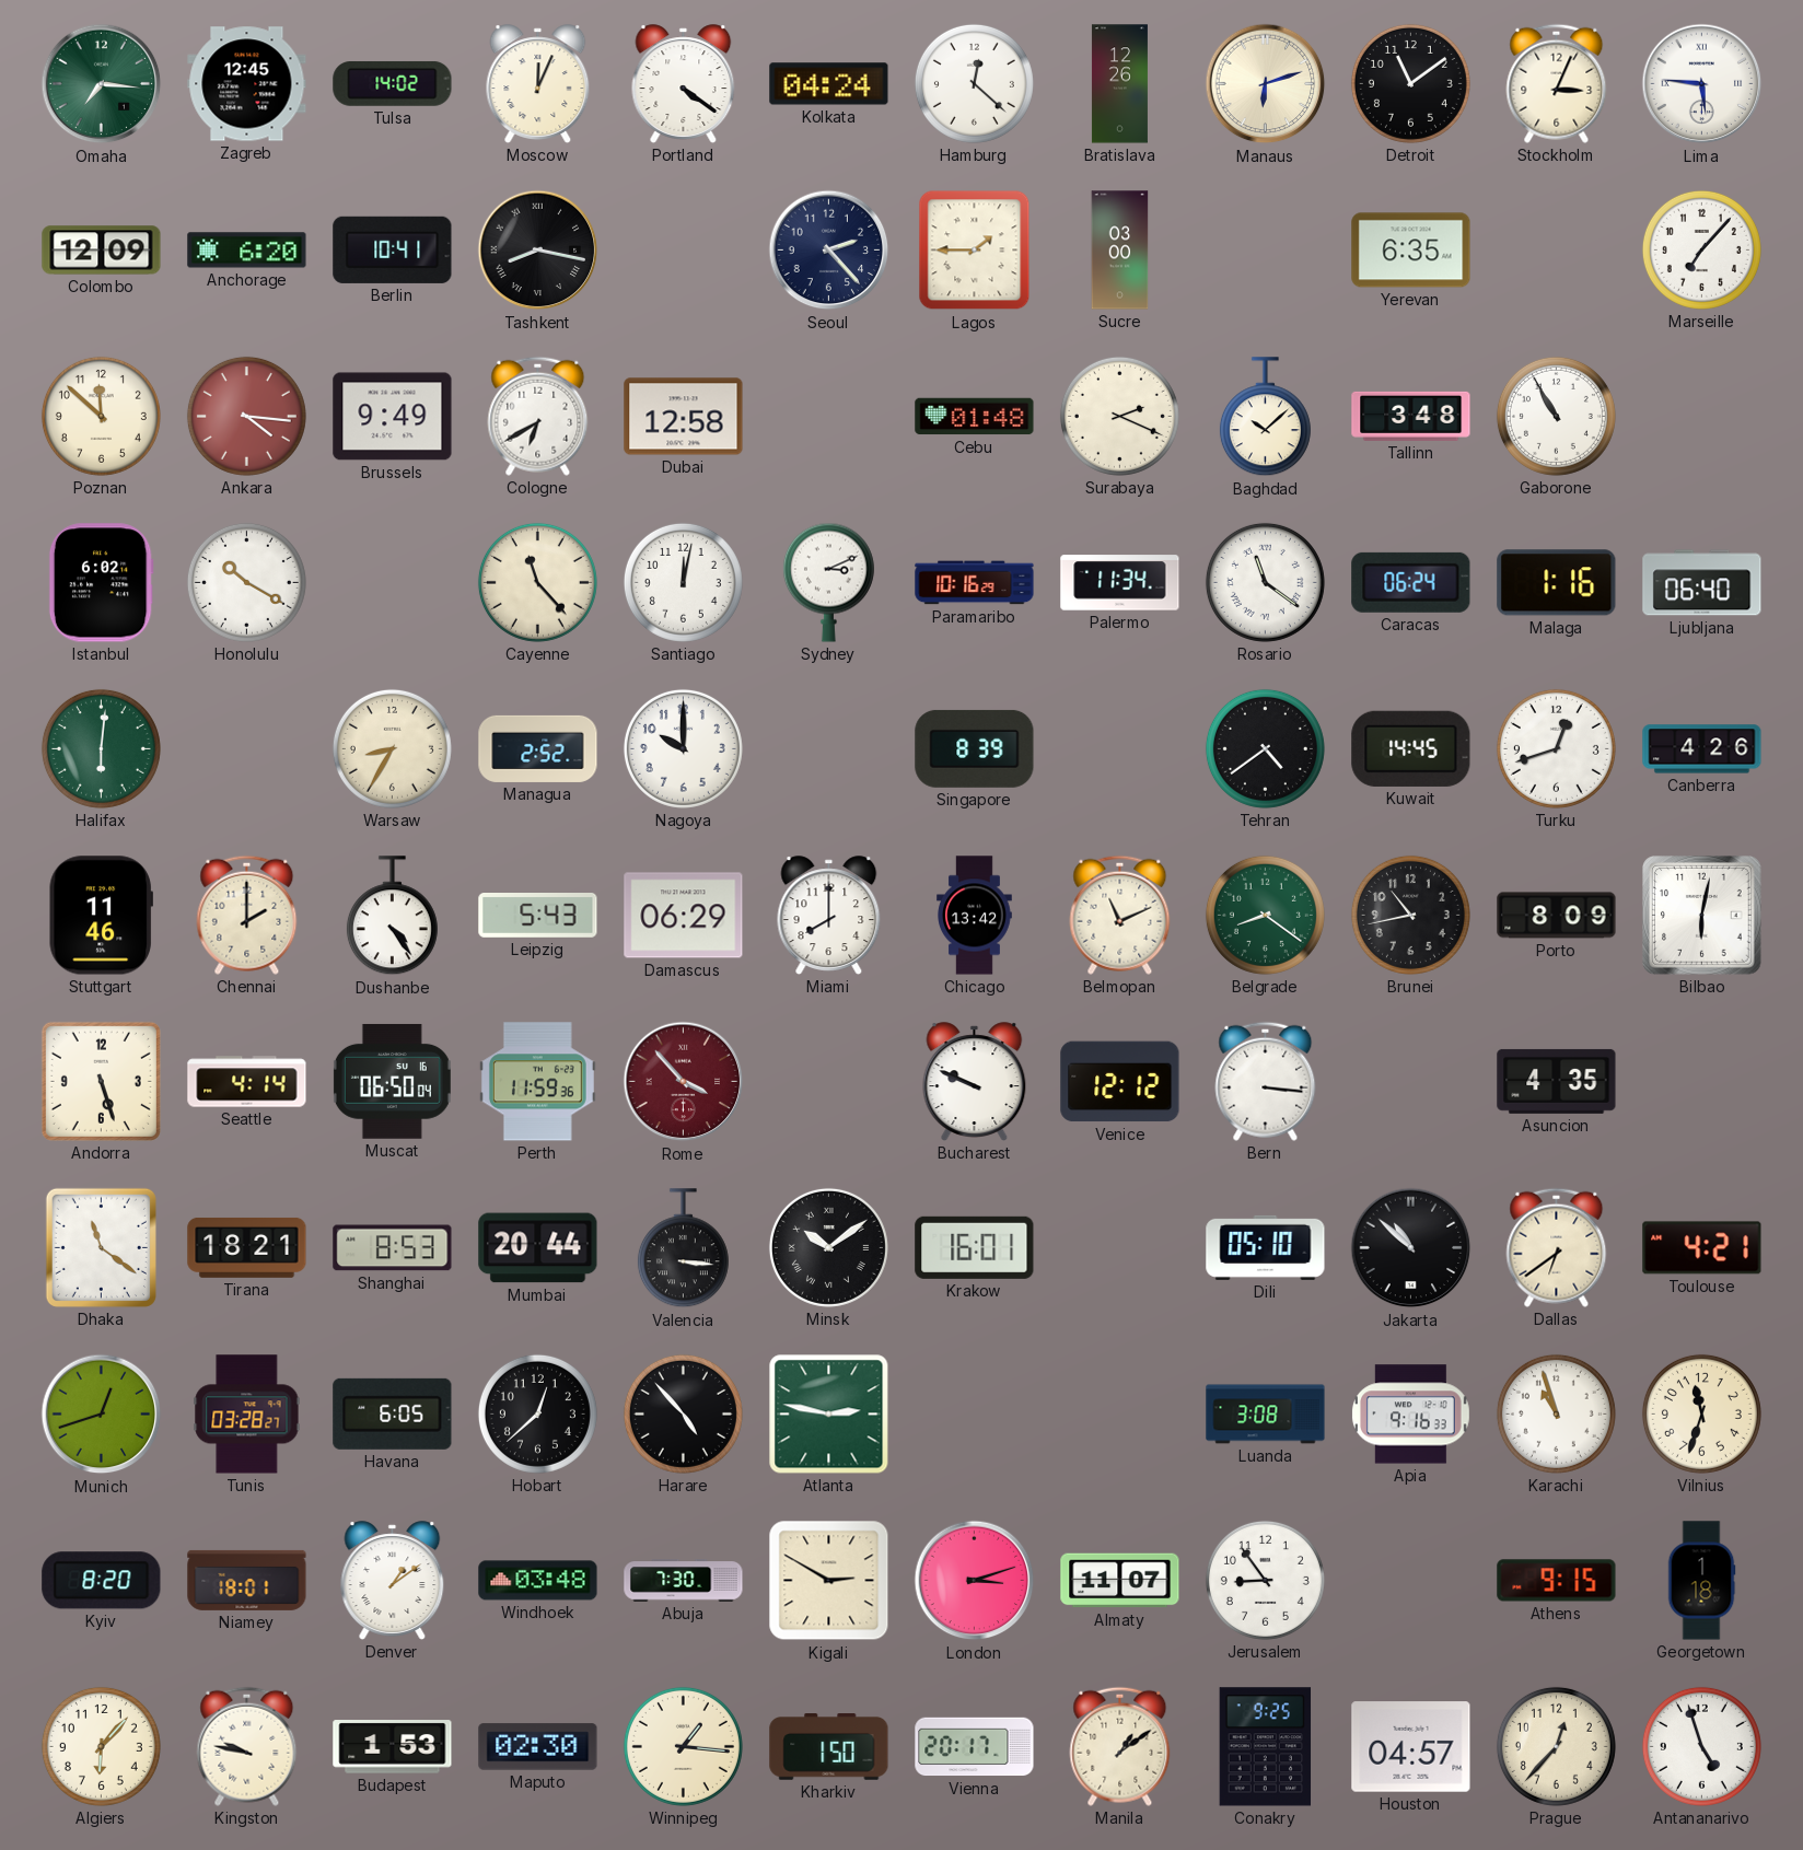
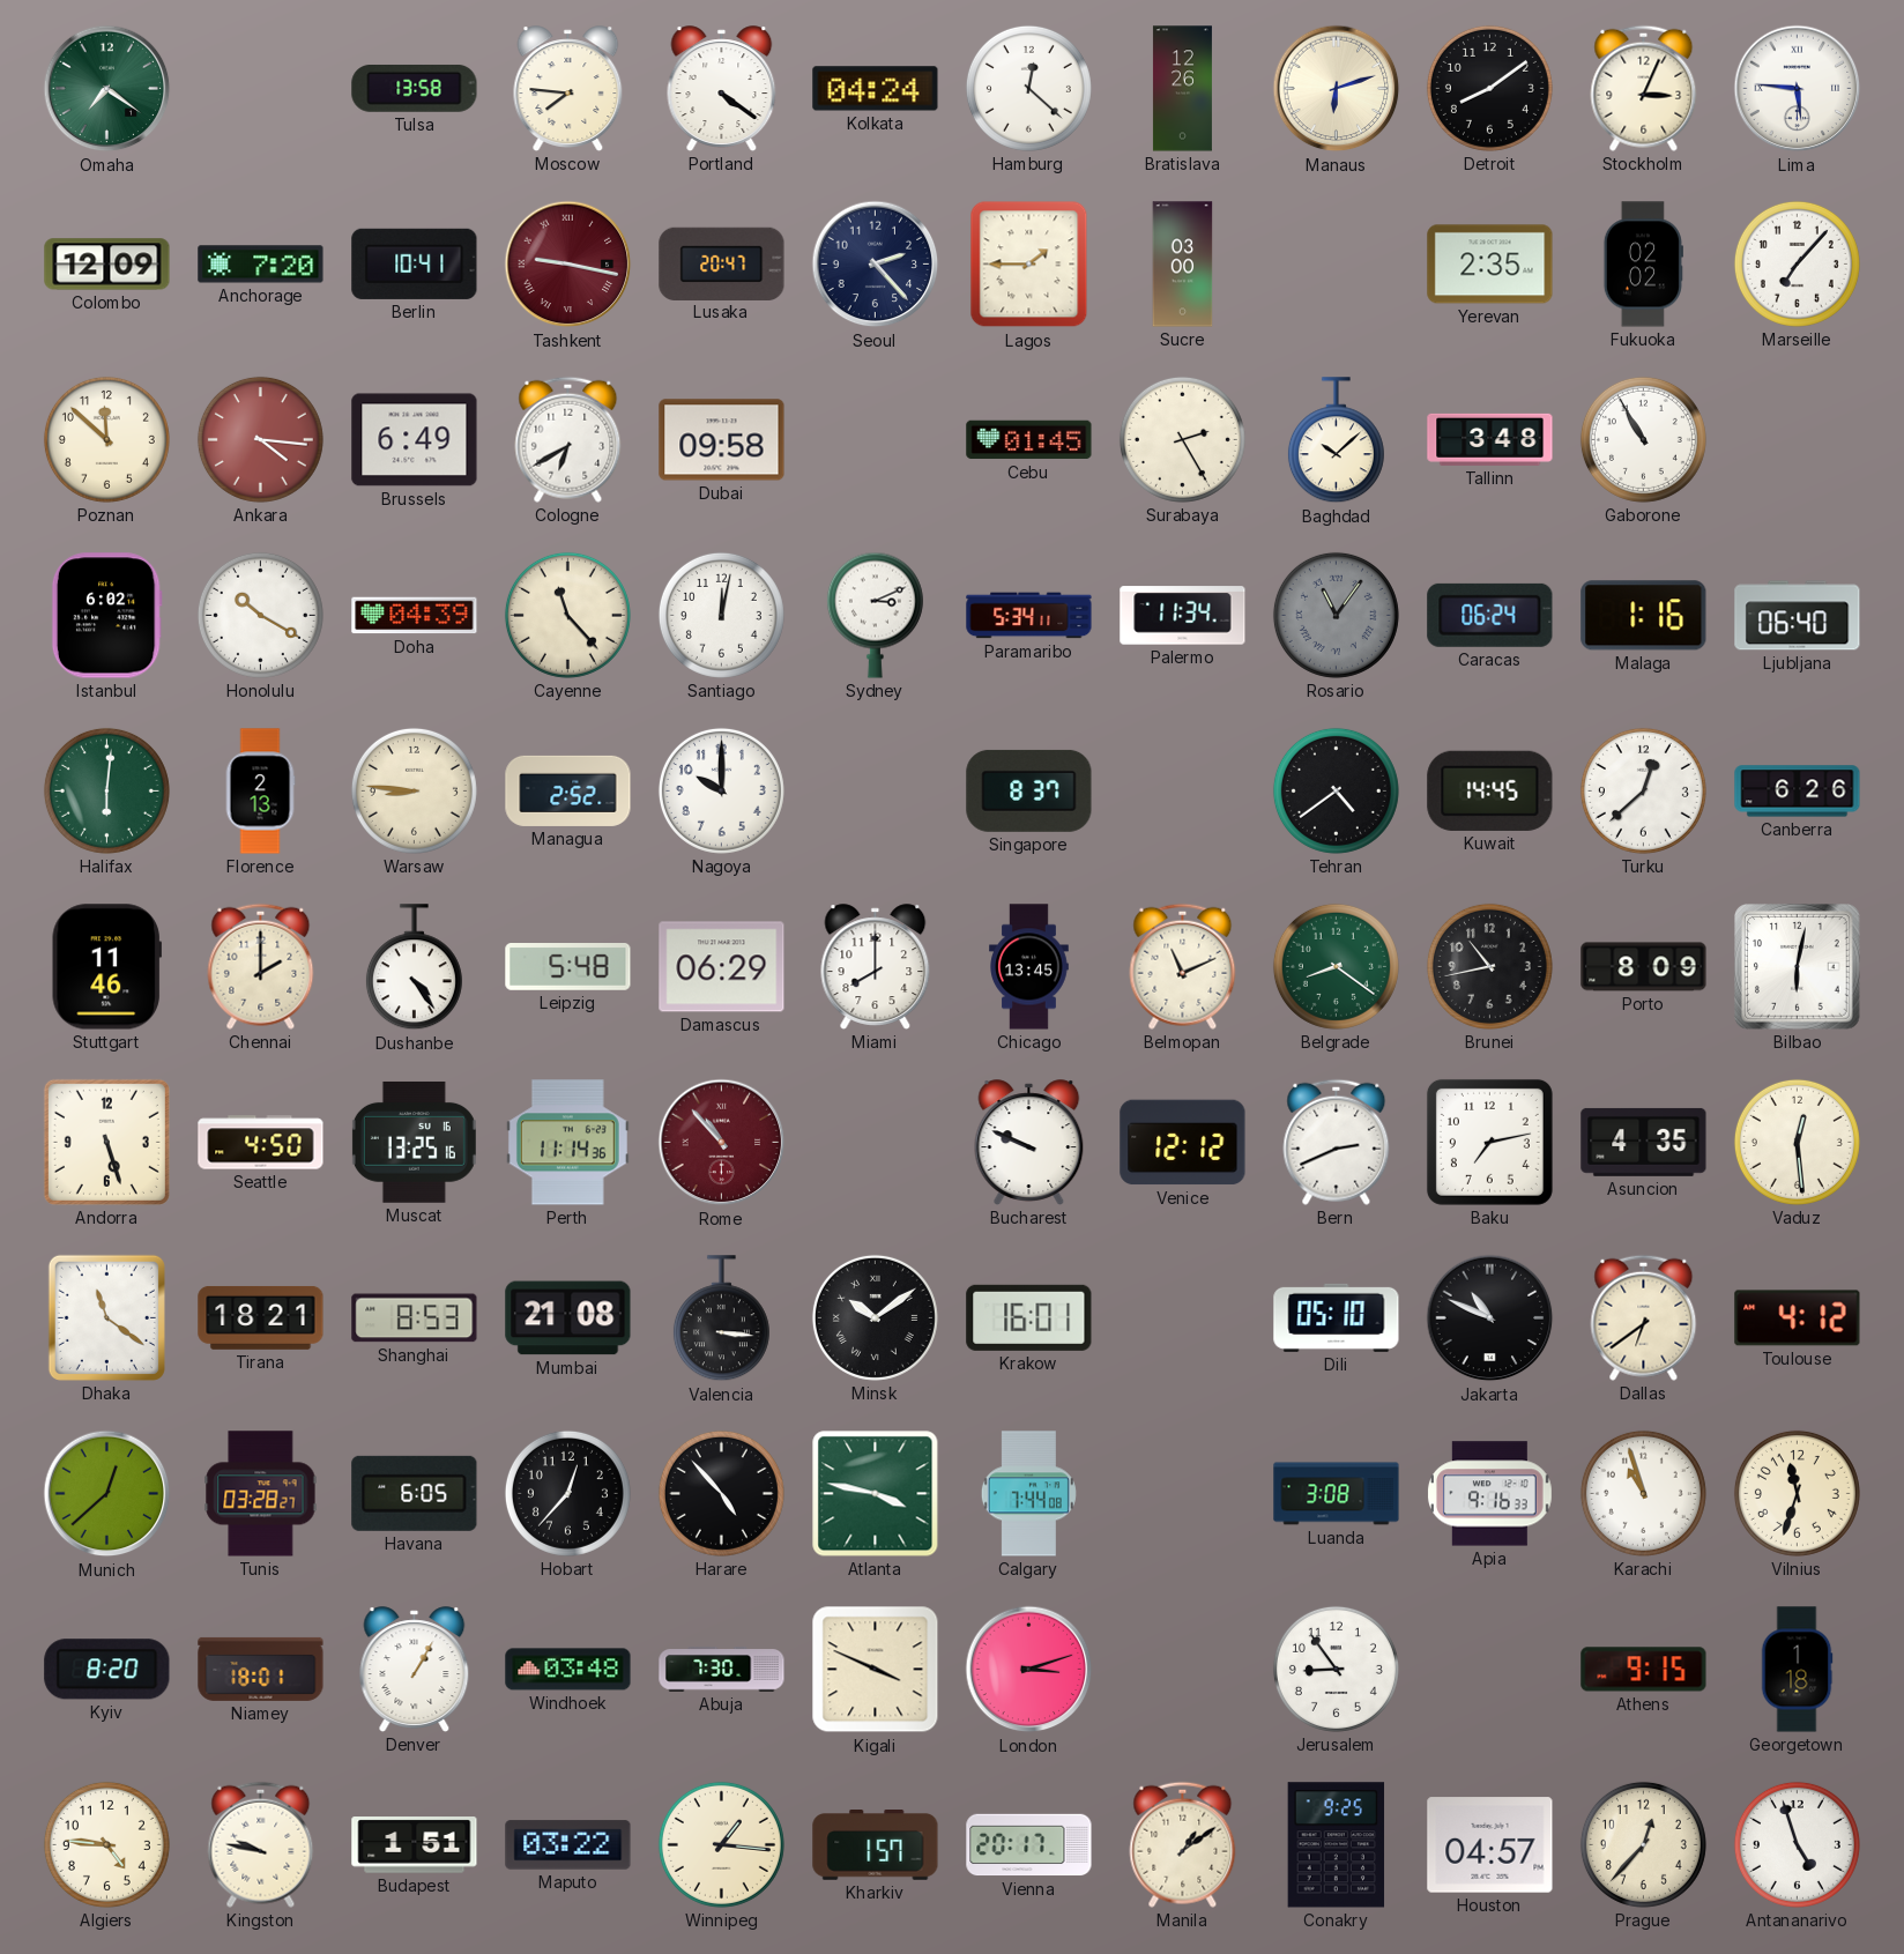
Omaha: 7:16 -> 7:21
Zagreb: 12:45 -> none
Tulsa: 14:02 -> 13:58
Moscow: 12:04 -> 7:46
Detroit: 11:09 -> 8:09
Anchorage: 6:20 -> 7:20
Tashkent: 8:17 -> 9:17
Tashkent dial: black -> burgundy
Lusaka: none -> 20:47
Yerevan: 6:35 -> 2:35
Fukuoka: none -> 02:02
Brussels: 9:49 -> 6:49
Dubai: 12:58 -> 09:58
Cebu: 01:48 -> 01:45
Surabaya: 2:19 -> 2:25
Doha: none -> 04:39
Paramaribo: 10:16 -> 5:34
Rosario: 11:21 -> 11:06
Rosario dial: white -> grey
Florence: none -> 2:13
Warsaw: 8:35 -> 8:46
Singapore: 8:39 -> 8:37
Turku: 12:42 -> 12:38
Canberra: 4:26 -> 6:26
Leipzig: 5:43 -> 5:48
Chicago: 13:42 -> 13:45
Seattle: 4:14 -> 4:50
Muscat: 06:50 -> 13:25
Perth: 11:59 -> 11:14
Rome: 3:53 -> 10:53
Bern: 3:16 -> 2:41
Baku: none -> 7:13
Vaduz: none -> 12:29
Mumbai: 20:44 -> 21:08
Jakarta: 10:52 -> 10:49
Toulouse: 4:21 -> 4:12
Munich: 12:42 -> 12:38
Hobart: 12:38 -> 12:37
Atlanta: 2:47 -> 3:47
Calgary: none -> 7:44
Denver: 1:09 -> 1:05
Kigali: 2:50 -> 3:49
Almaty: 11:07 -> none
Algiers: 6:07 -> 4:46
Budapest: 1:53 -> 1:51
Maputo: 02:30 -> 03:22
Kharkiv: 1:50 -> 1:57
